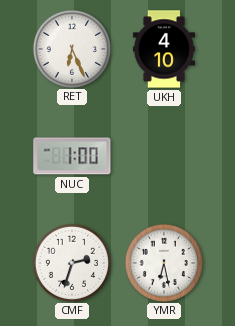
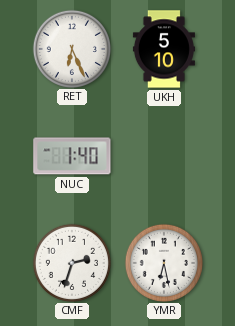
UKH: 4:10 -> 5:10
NUC: 1:00 -> 1:40
